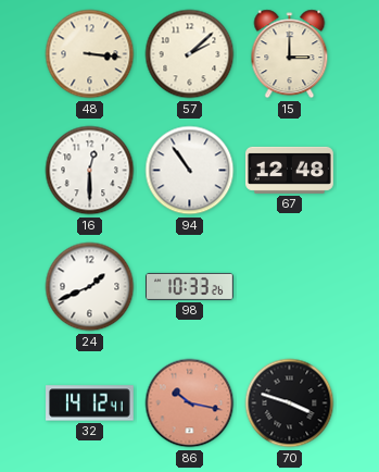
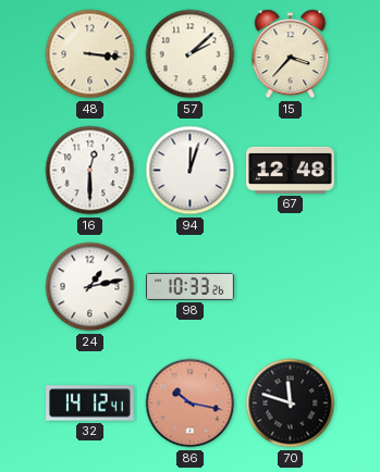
15: 3:00 -> 3:37
94: 10:54 -> 12:03
24: 1:41 -> 1:13
70: 3:48 -> 11:48
